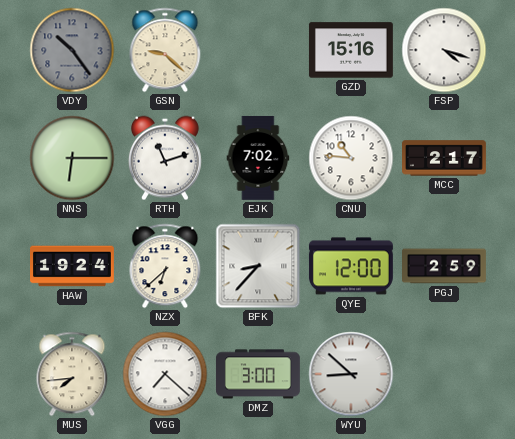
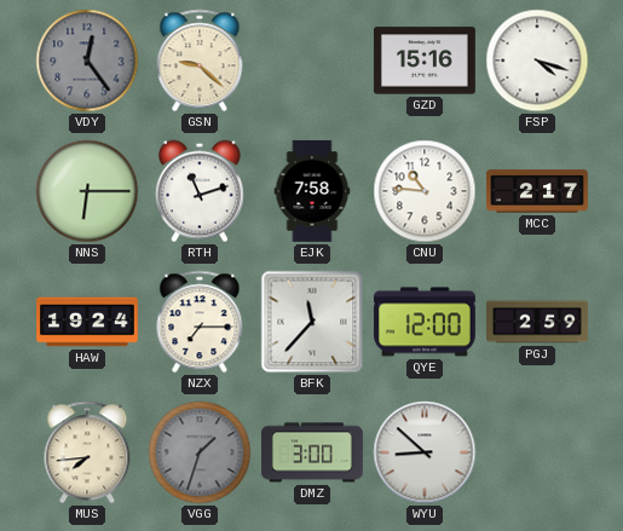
VDY: 10:24 -> 12:24
EJK: 7:02 -> 7:58
NZX: 6:38 -> 7:15
BFK: 8:37 -> 11:37
VGG: 7:22 -> 1:33
VGG dial: white -> grey
